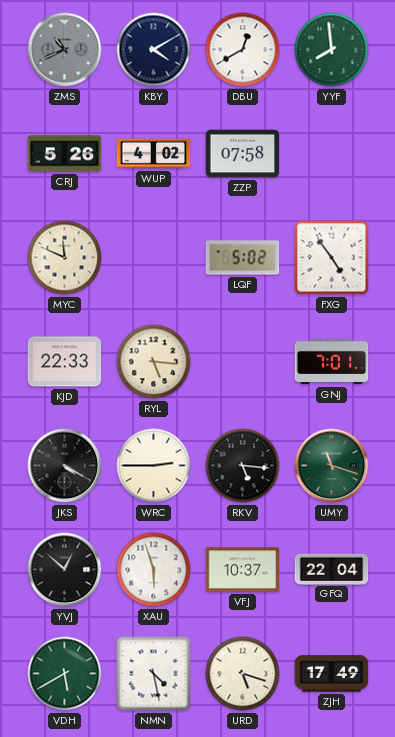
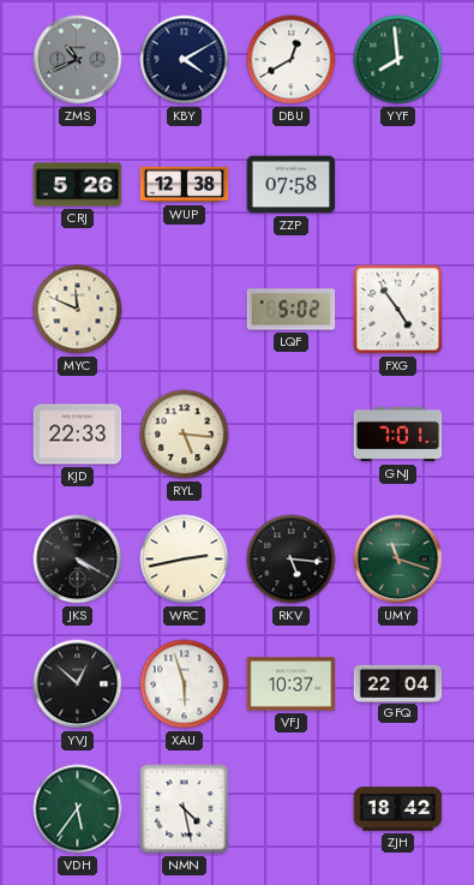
WUP: 4:02 -> 12:38
WRC: 2:45 -> 2:43
VDH: 5:40 -> 5:36
URD: 5:18 -> none
ZJH: 17:49 -> 18:42
